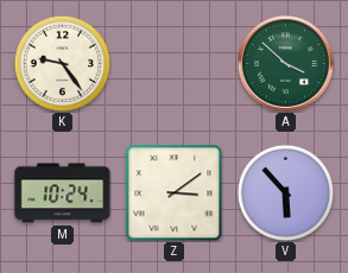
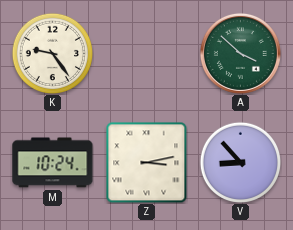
Z: 3:09 -> 3:13
V: 5:53 -> 8:53
